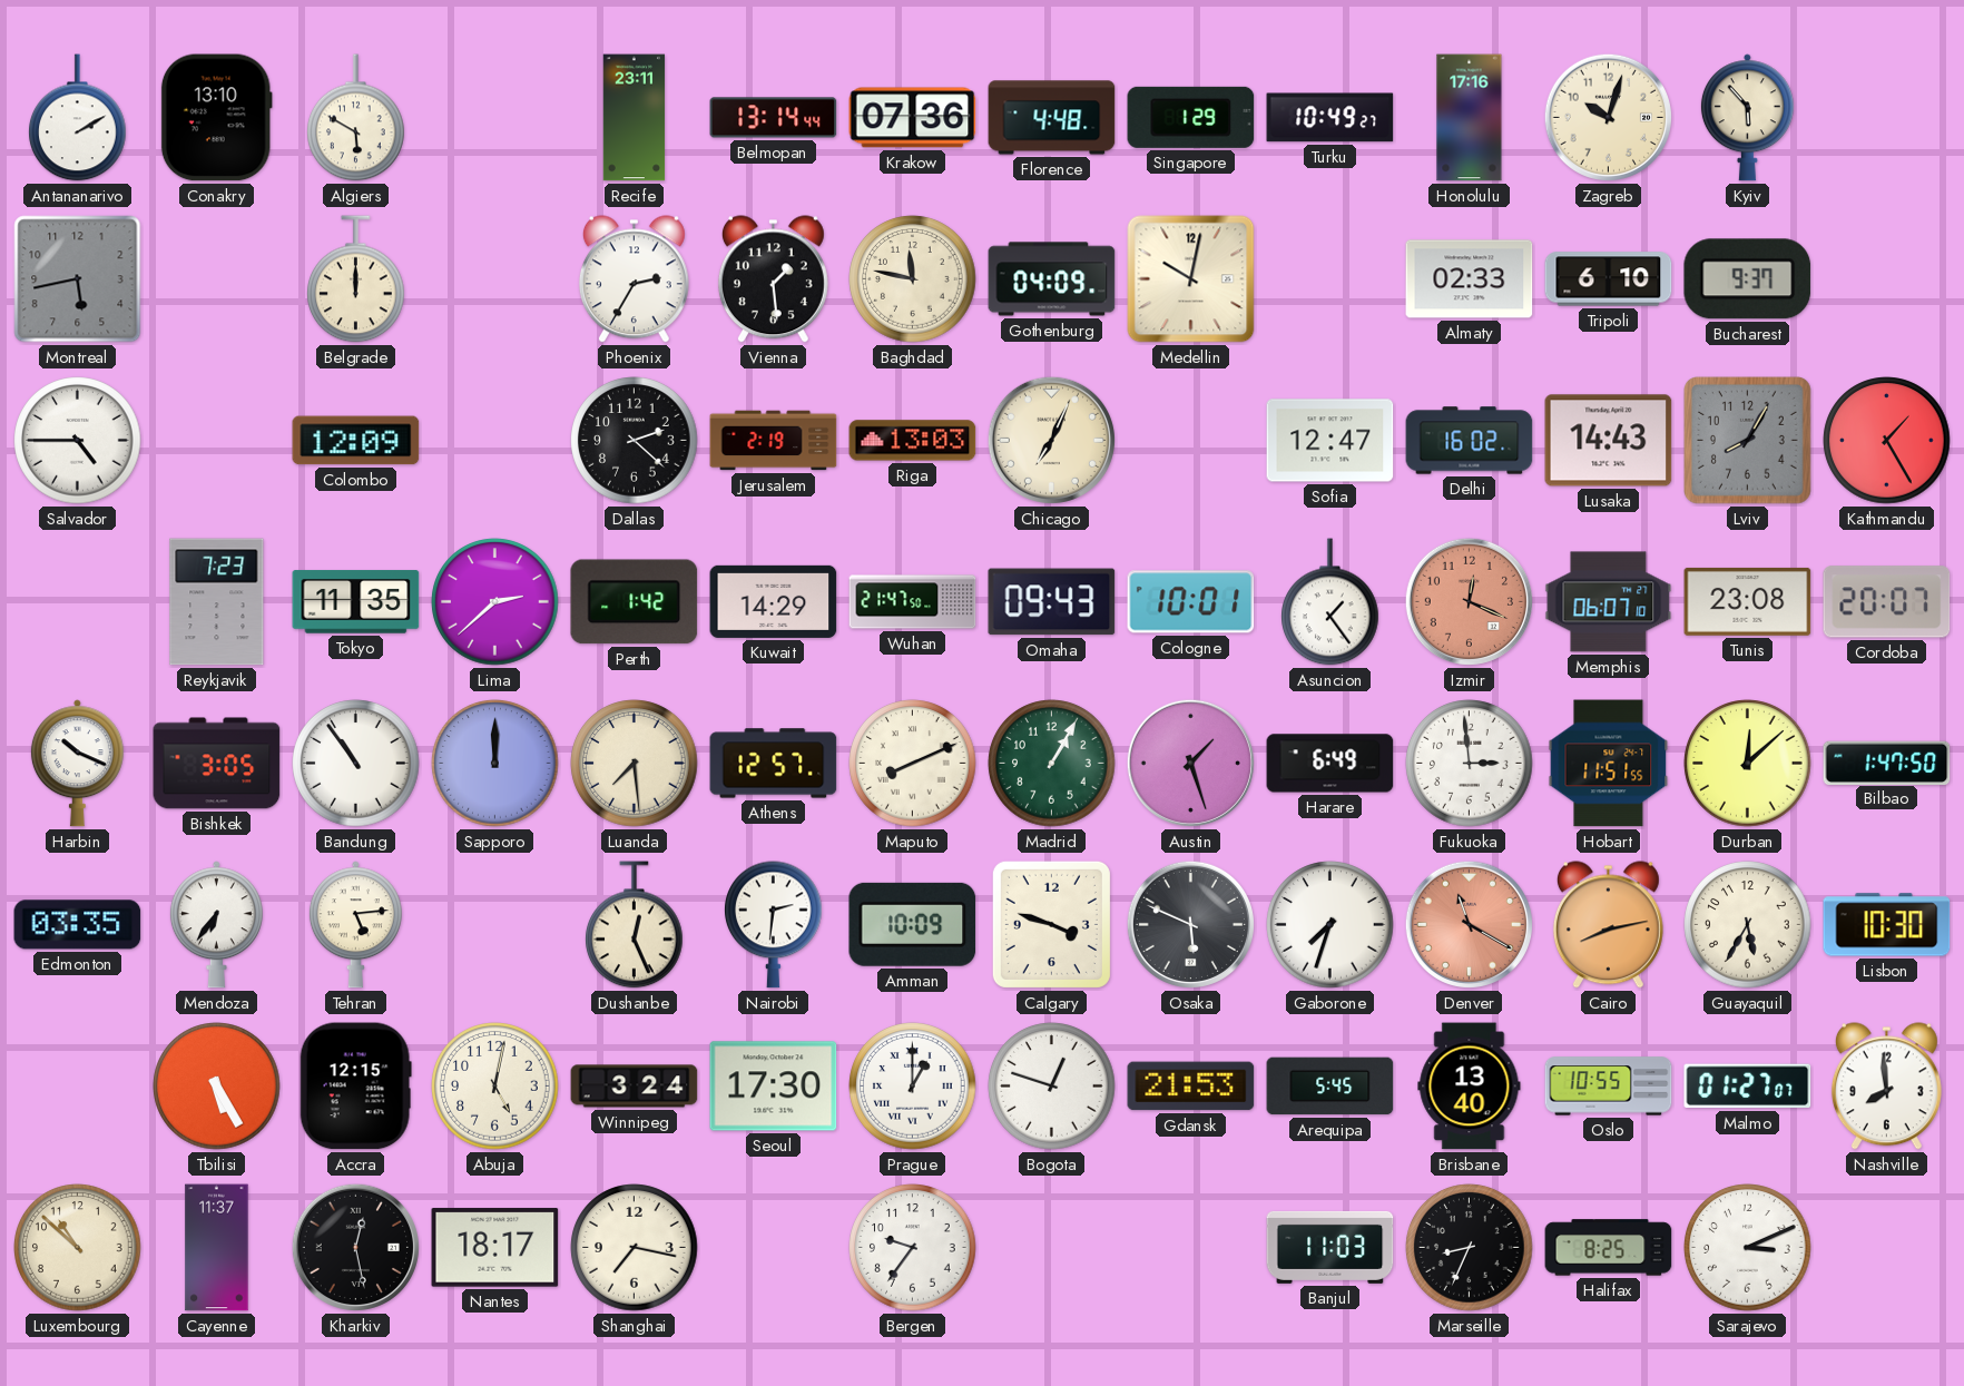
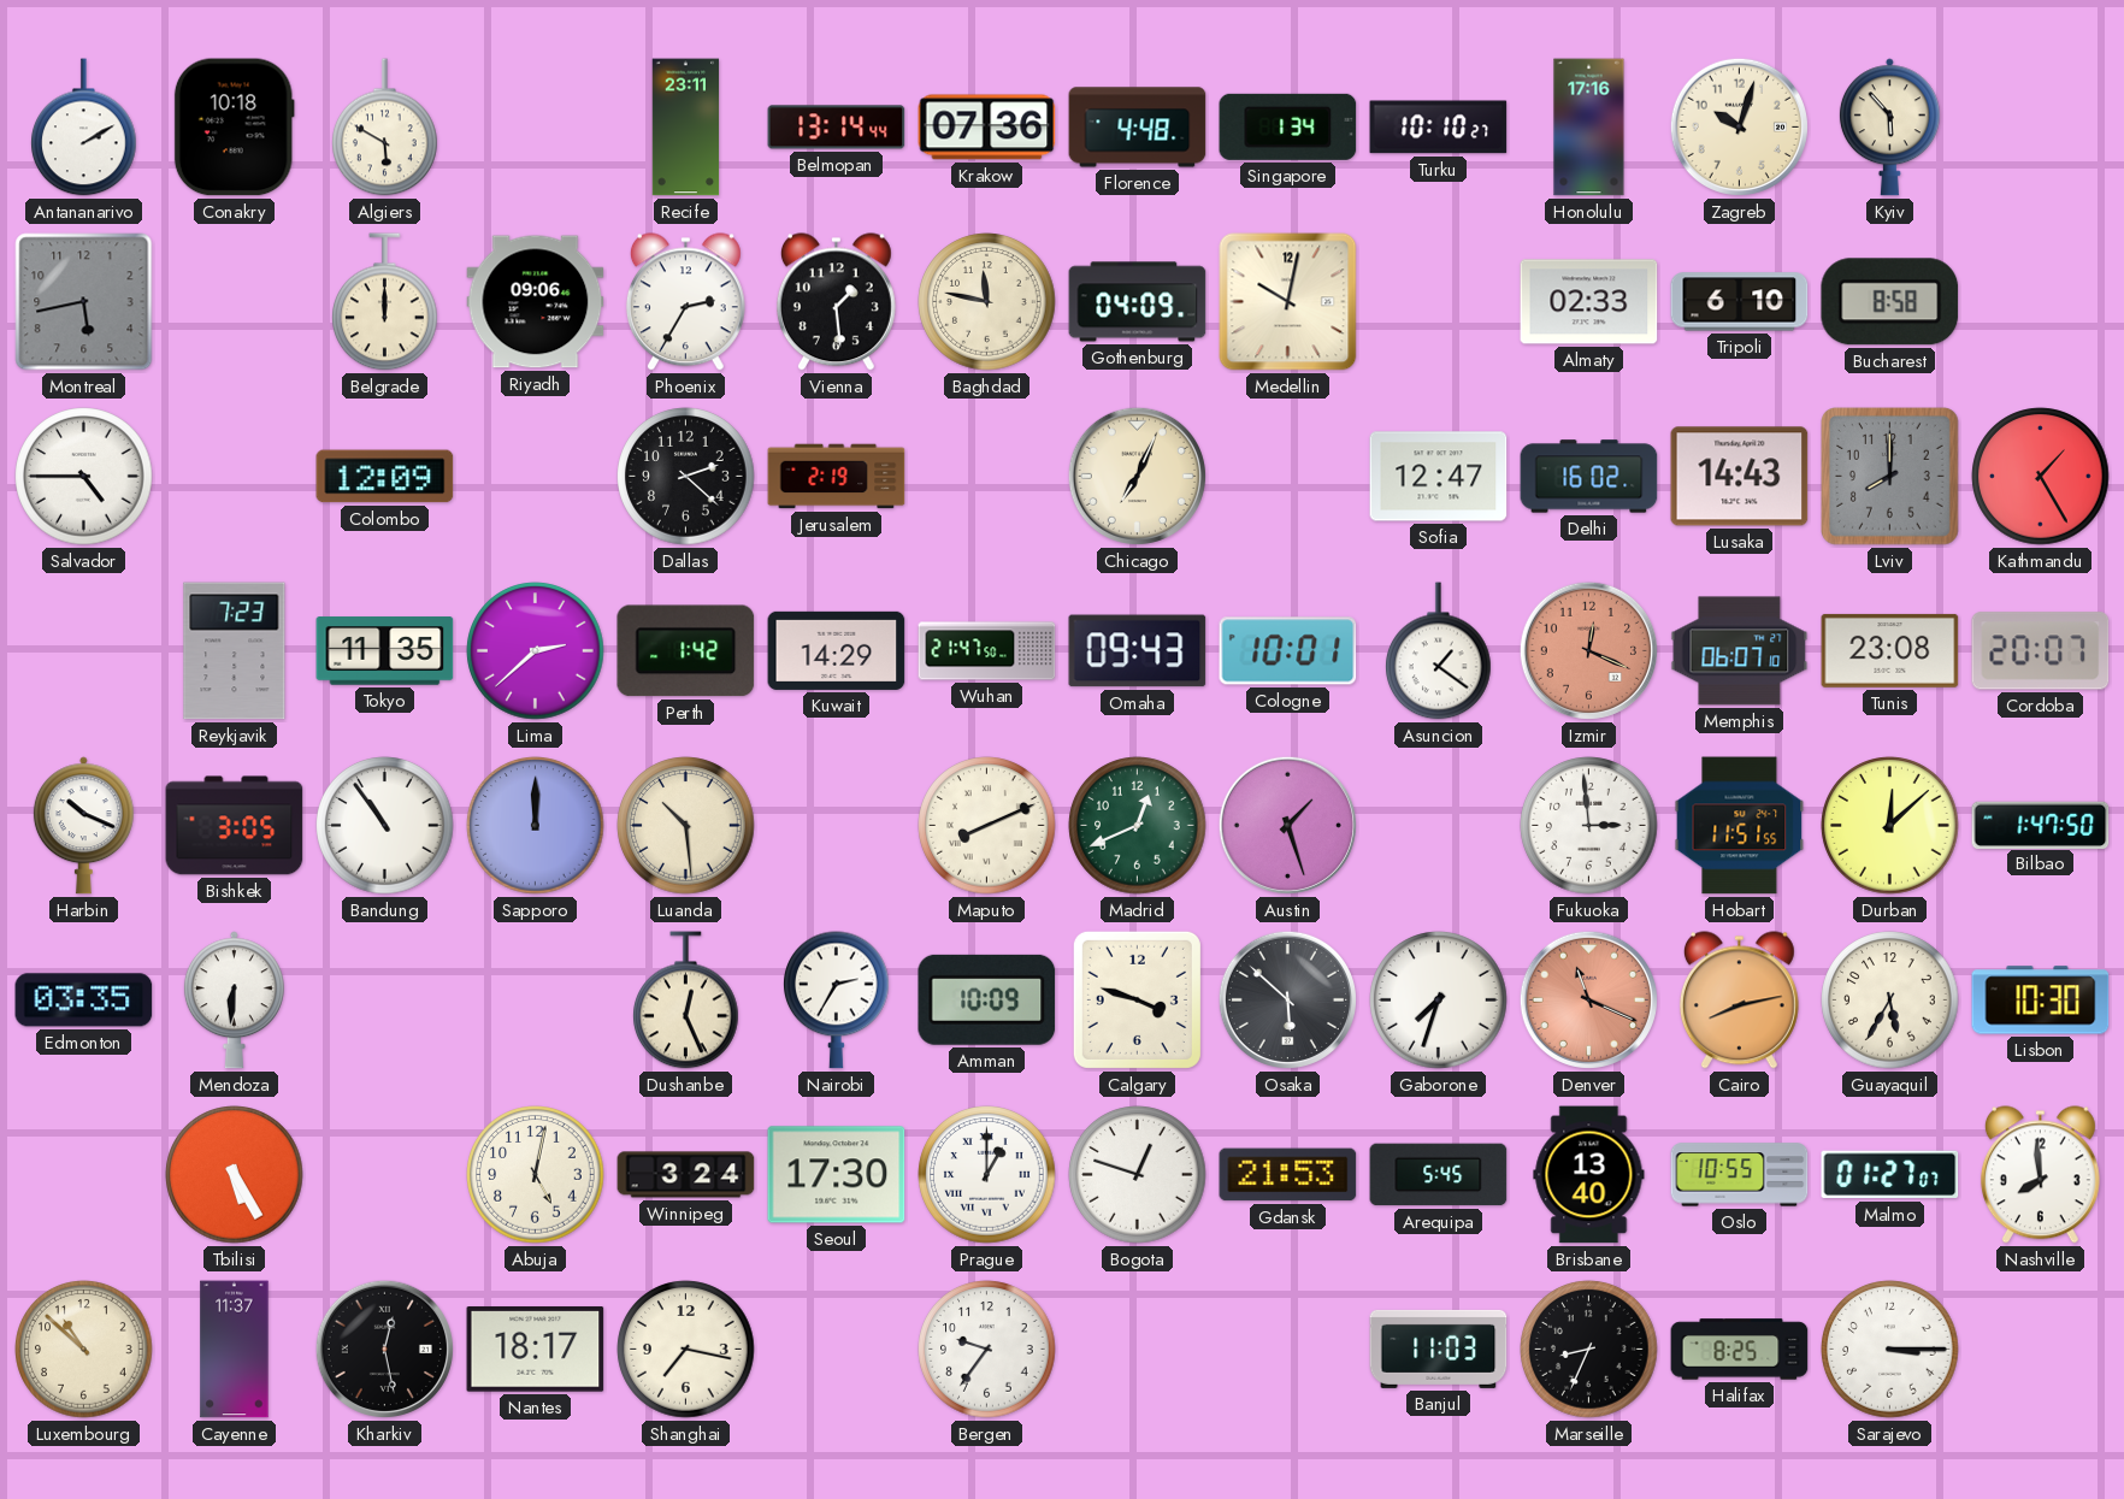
Conakry: 13:10 -> 10:18
Singapore: 1:29 -> 1:34
Turku: 10:49 -> 10:10
Riyadh: none -> 09:06
Bucharest: 9:37 -> 8:58
Riga: 13:03 -> none
Lviv: 8:05 -> 8:00
Asuncion: 1:24 -> 1:21
Luanda: 7:29 -> 10:29
Athens: 12:57 -> none
Madrid: 1:05 -> 12:41
Harare: 6:49 -> none
Mendoza: 6:36 -> 6:31
Tehran: 5:14 -> none
Nairobi: 2:31 -> 2:35
Osaka: 5:49 -> 5:52
Denver: 11:20 -> 11:19
Accra: 12:15 -> none
Sarajevo: 3:11 -> 3:15
